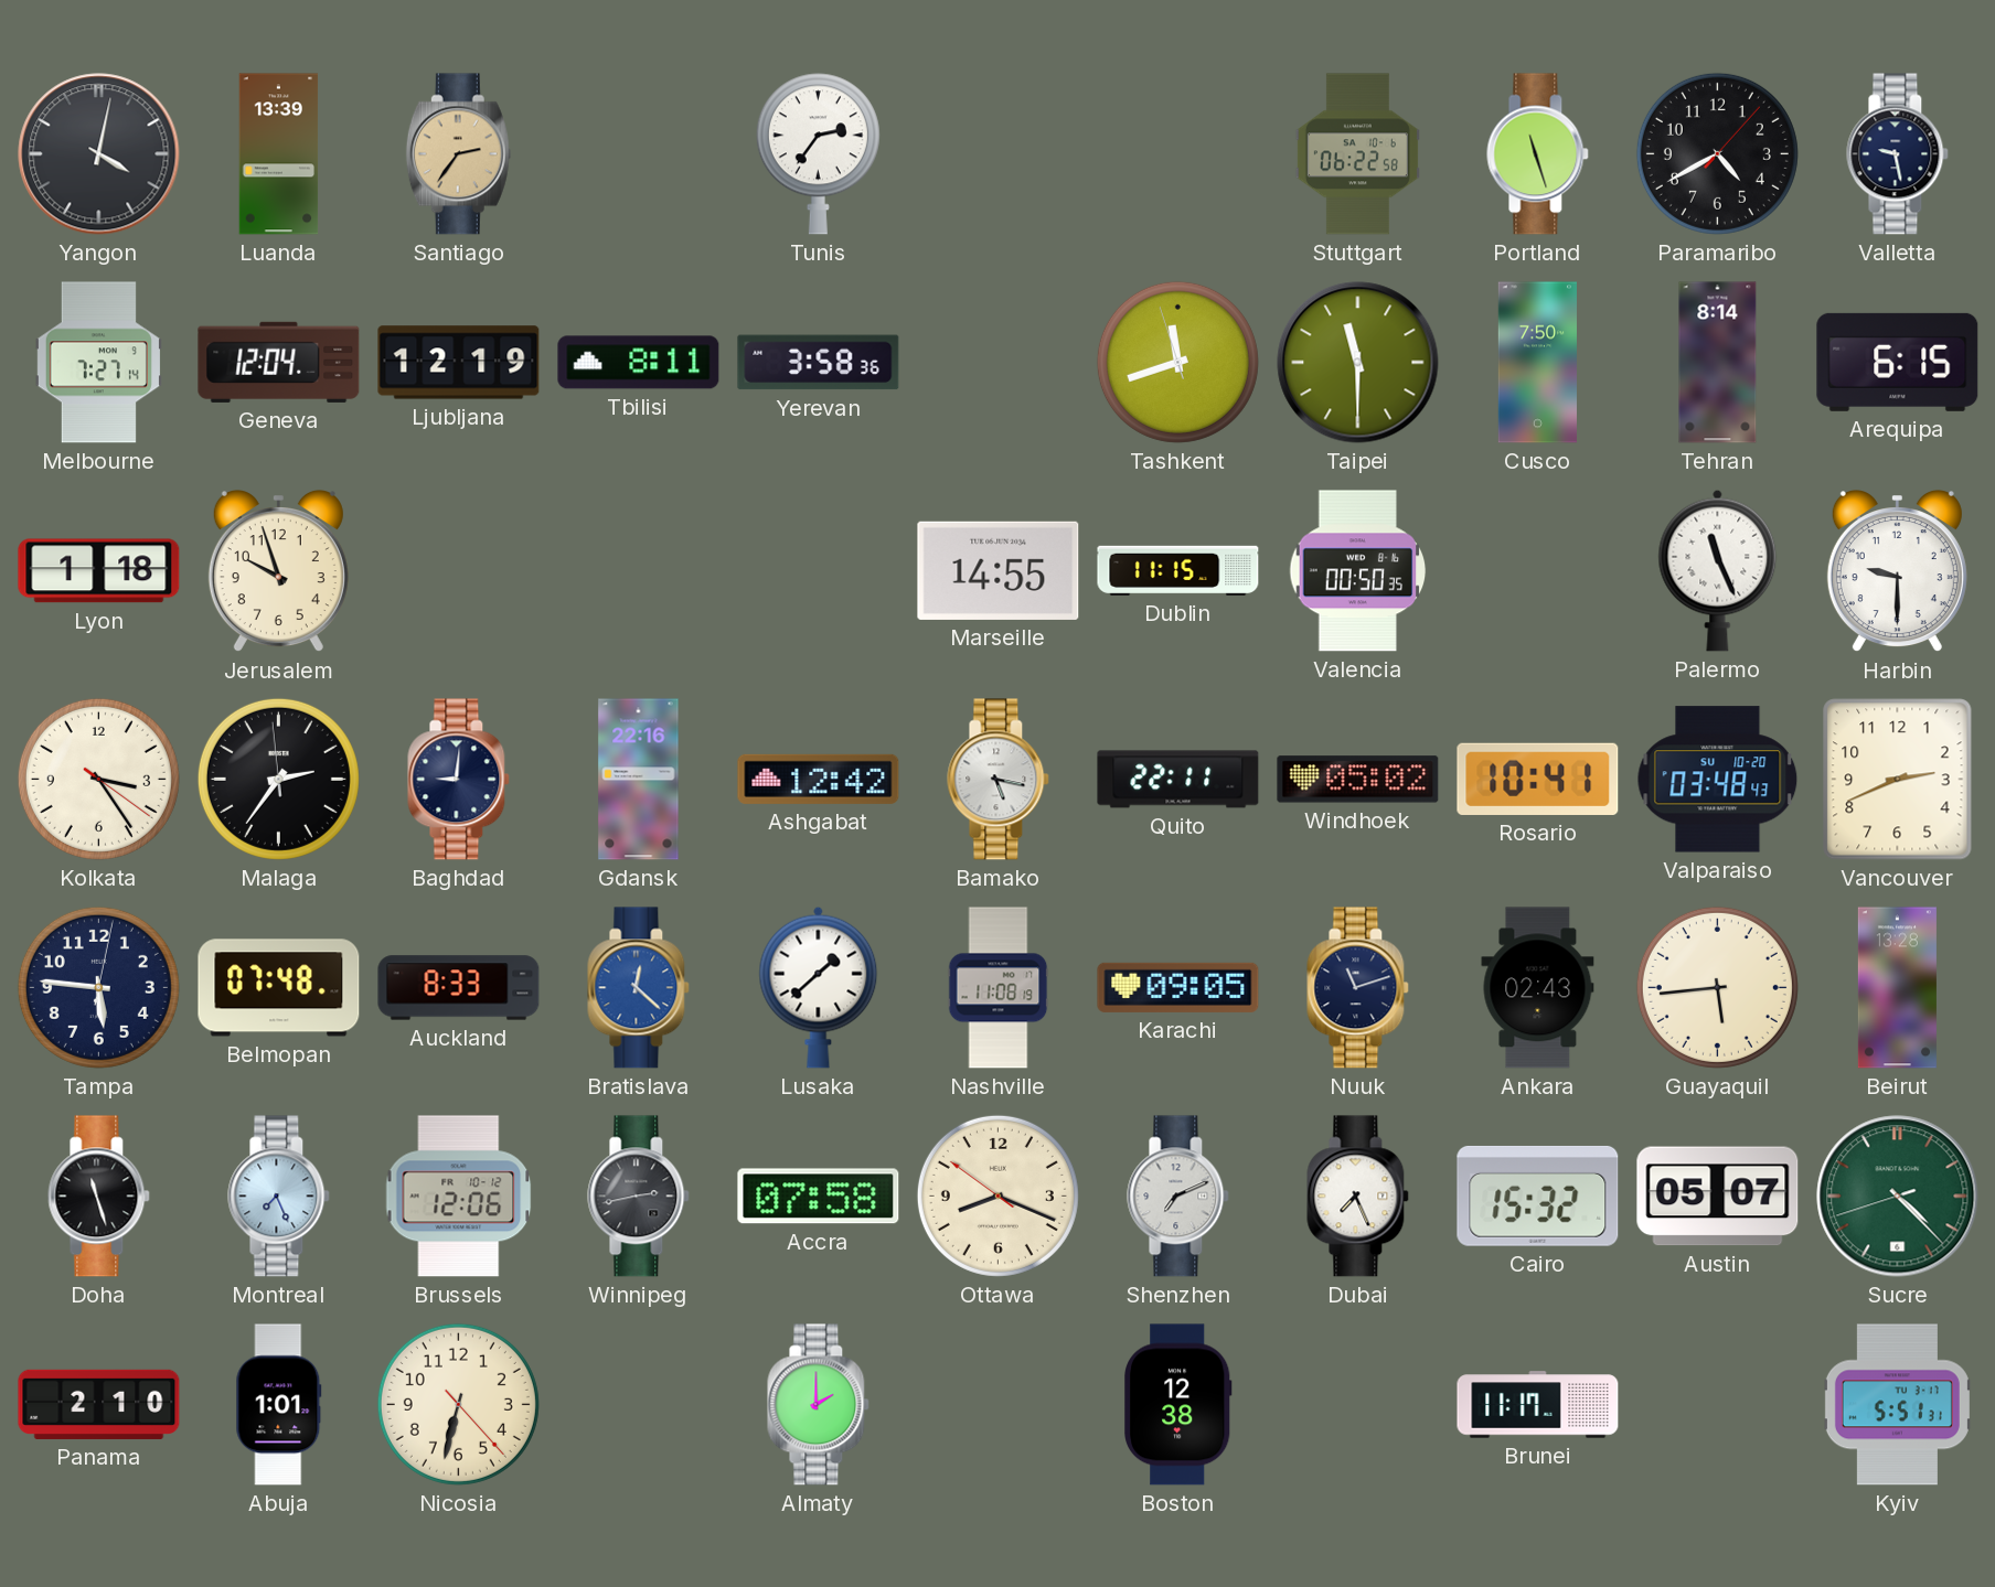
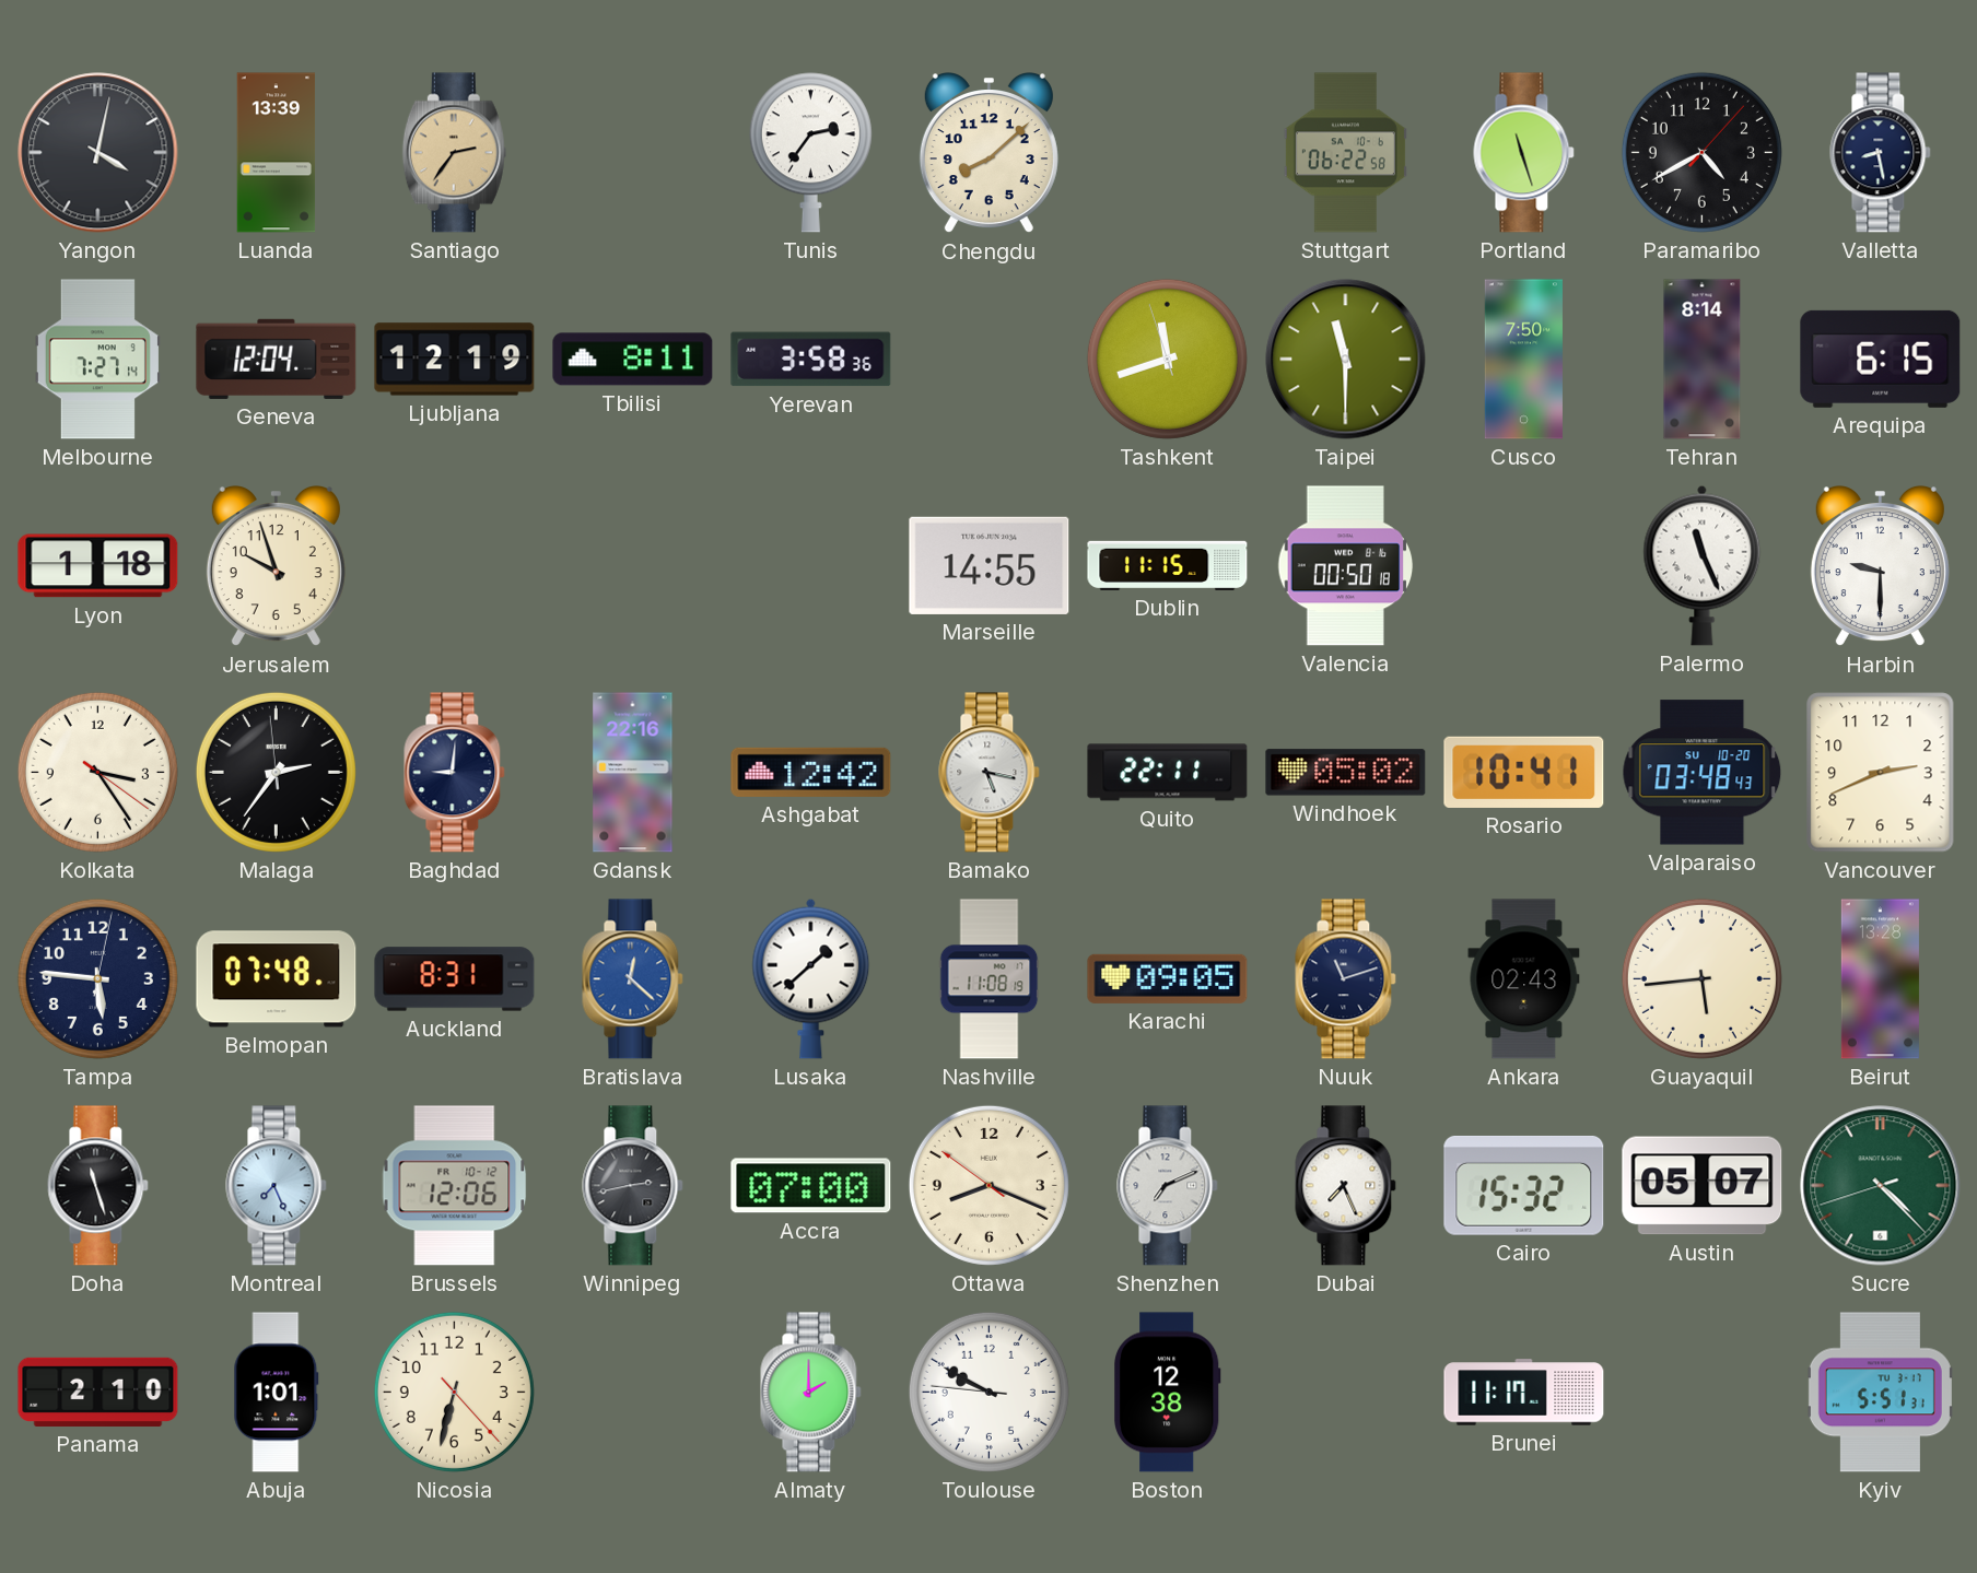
Chengdu: none -> 8:08
Valletta: 9:28 -> 8:28
Valencia: 00:50:35 -> 00:50:18
Auckland: 8:33 -> 8:31
Accra: 07:58 -> 07:00
Toulouse: none -> 9:49
